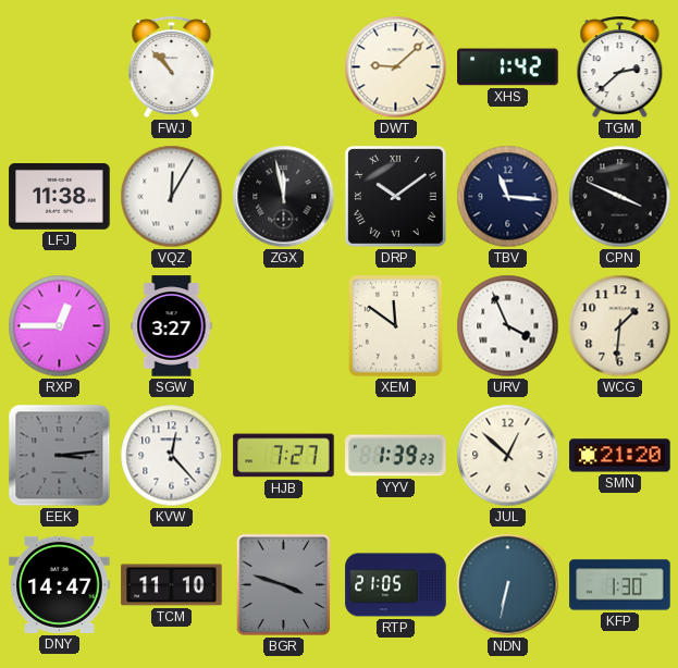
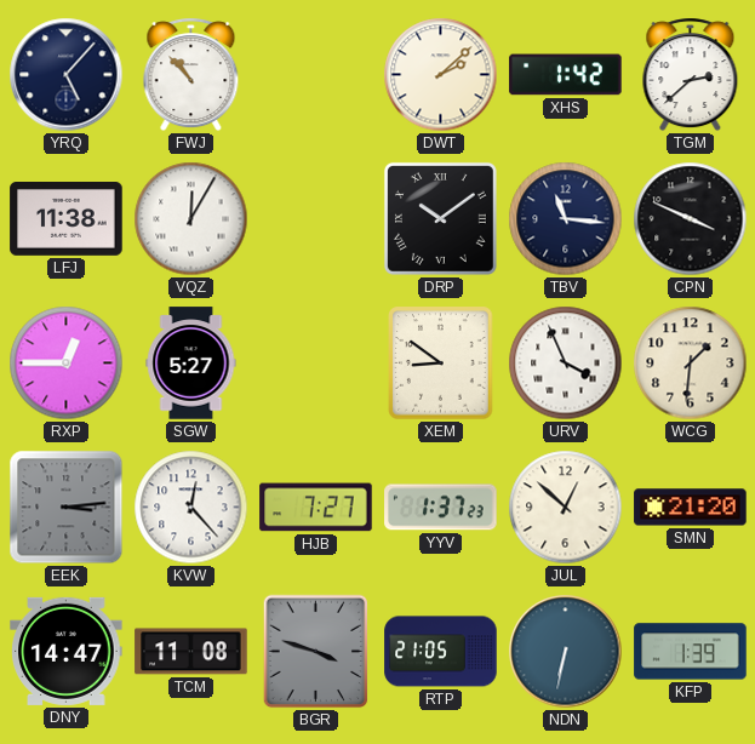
YRQ: none -> 5:07
DWT: 9:08 -> 2:08
ZGX: 11:58 -> none
SGW: 3:27 -> 5:27
XEM: 11:51 -> 8:51
YYV: 1:39 -> 1:37
TCM: 11:10 -> 11:08
KFP: 1:30 -> 1:39
